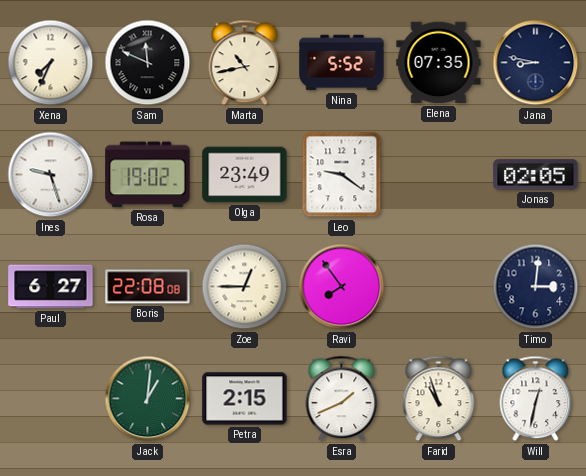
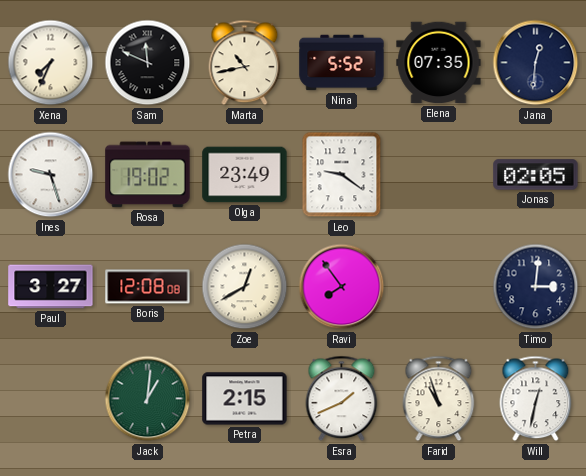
Jana: 8:47 -> 12:31
Paul: 6:27 -> 3:27
Boris: 22:08 -> 12:08
Zoe: 12:45 -> 12:40
